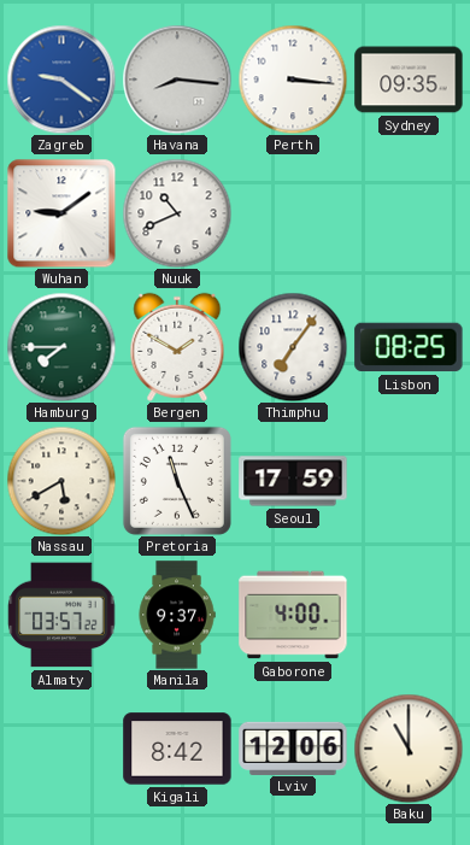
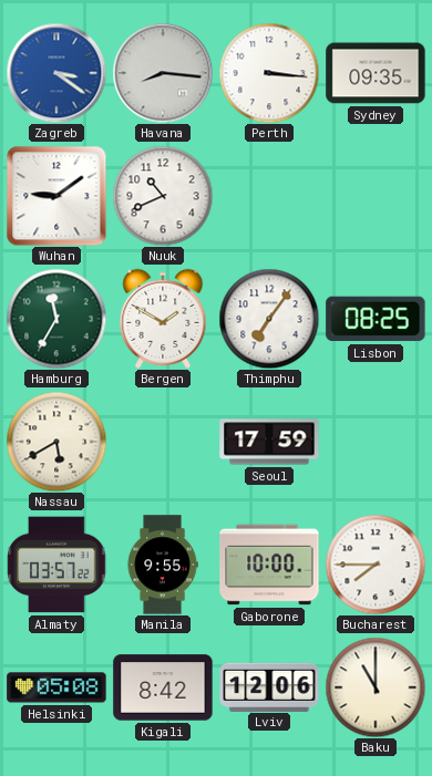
Zagreb: 9:21 -> 3:21
Hamburg: 7:45 -> 11:35
Pretoria: 11:26 -> none
Manila: 9:37 -> 9:55
Gaborone: 4:00 -> 10:00
Bucharest: none -> 7:45
Helsinki: none -> 05:08
